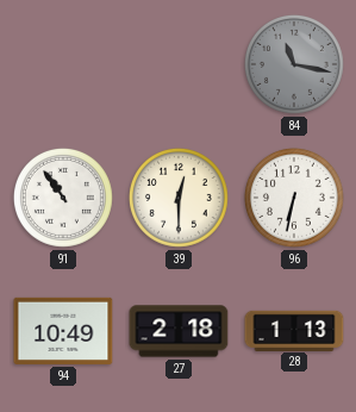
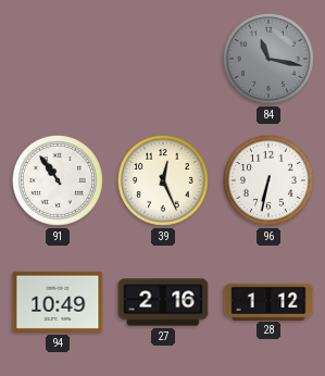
39: 12:30 -> 12:26
27: 2:18 -> 2:16
28: 1:13 -> 1:12
